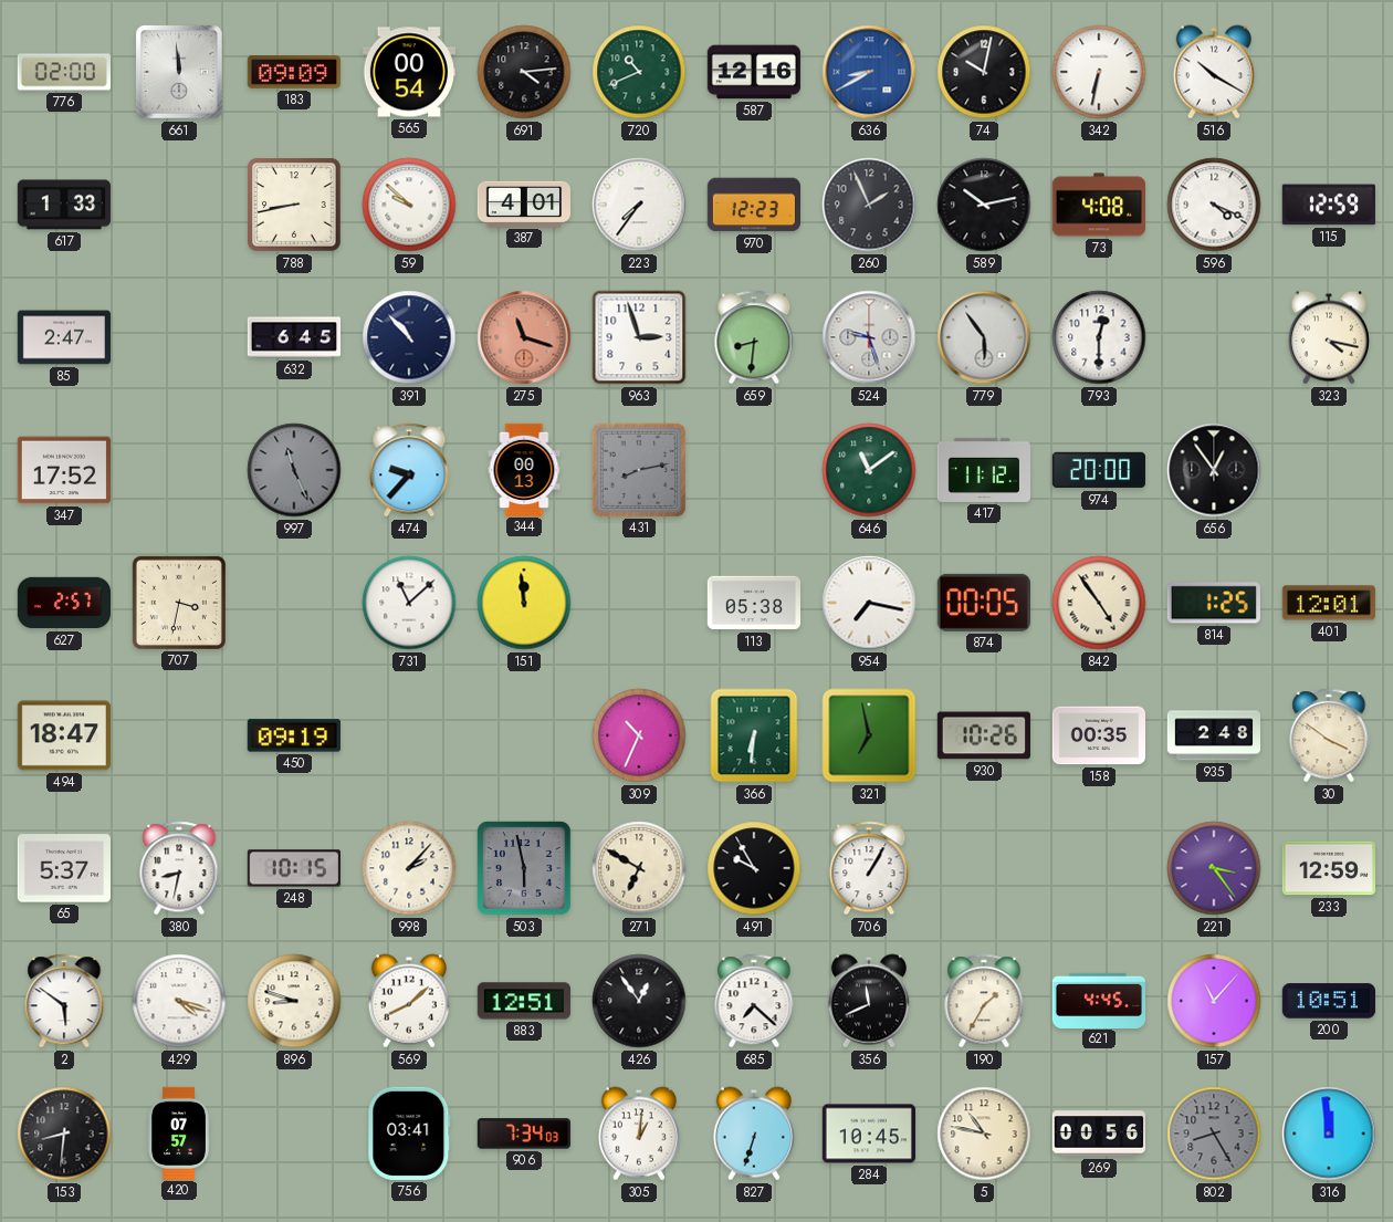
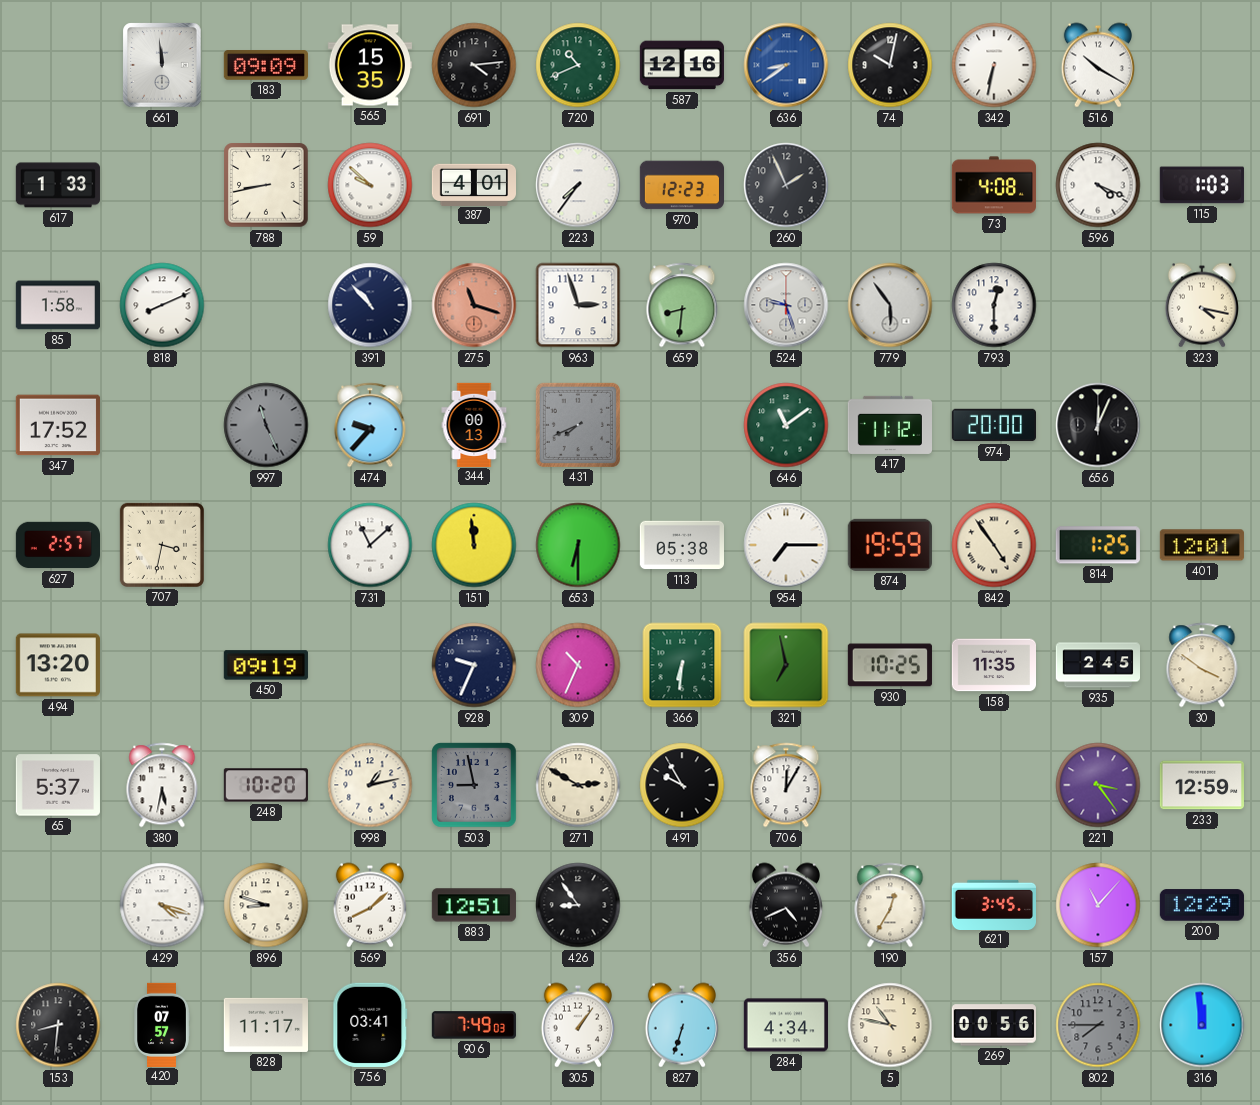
776: 02:00 -> none
565: 00:54 -> 15:35
636: 8:40 -> 8:39
589: 10:13 -> none
115: 12:59 -> 1:03
85: 2:47 -> 1:58
818: none -> 8:11
632: 6:45 -> none
431: 8:13 -> 7:41
656: 12:54 -> 12:04
653: none -> 6:30
954: 7:17 -> 7:15
874: 00:05 -> 19:59
494: 18:47 -> 13:20
928: none -> 9:34
930: 10:26 -> 10:25
158: 00:35 -> 11:35
935: 2:48 -> 2:45
380: 8:32 -> 5:32
248: 10:15 -> 10:20
998: 2:07 -> 1:13
503: 5:58 -> 8:58
271: 6:50 -> 2:50
706: 1:05 -> 12:05
2: 5:51 -> none
426: 12:54 -> 8:54
685: 7:22 -> none
356: 11:41 -> 4:41
190: 1:35 -> 12:35
621: 4:45 -> 3:45
200: 10:51 -> 12:29
828: none -> 11:17
906: 7:34 -> 7:49
305: 1:01 -> 1:06
284: 10:45 -> 4:34
802: 8:25 -> 7:45
